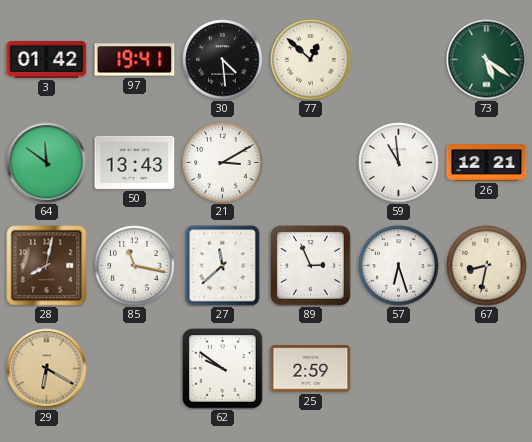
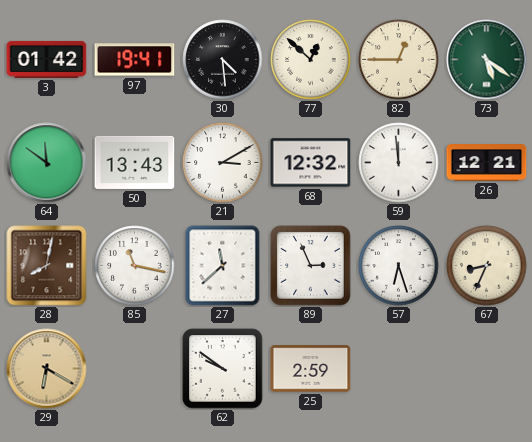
82: none -> 12:45
68: none -> 12:32
59: 10:59 -> 11:59
67: 8:32 -> 8:34
